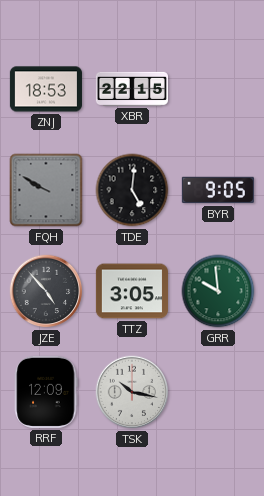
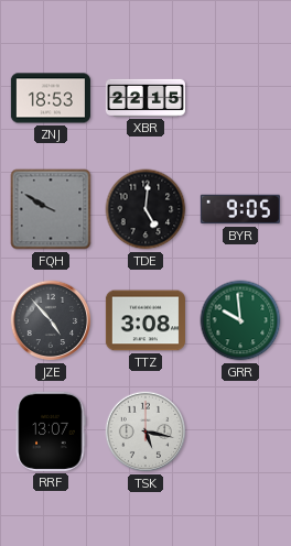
TTZ: 3:05 -> 3:08
RRF: 12:09 -> 13:07
TSK: 10:17 -> 5:17
